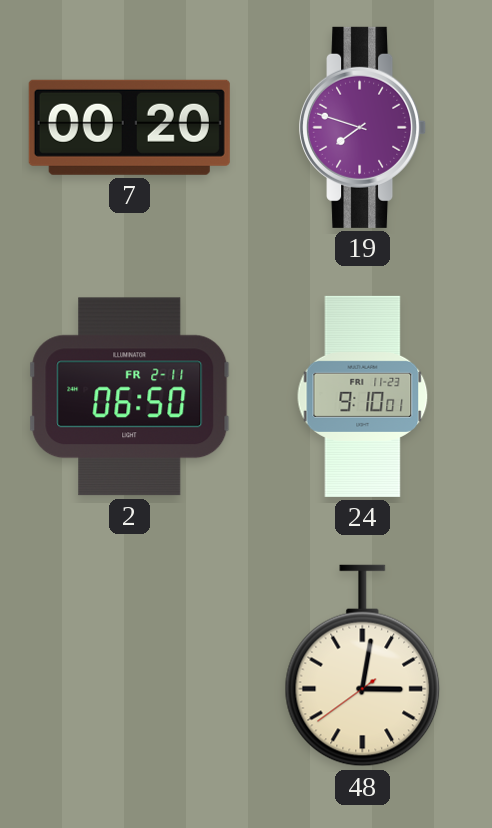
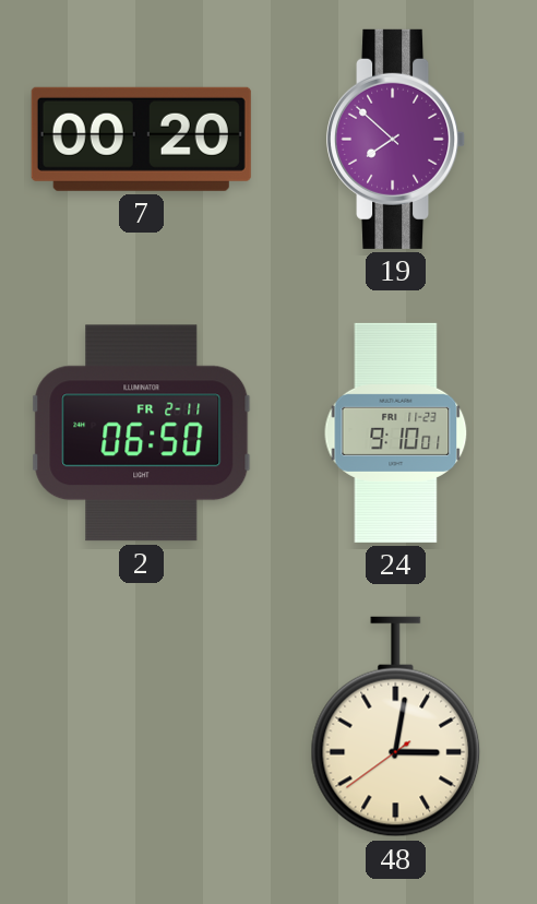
19: 7:48 -> 7:52
